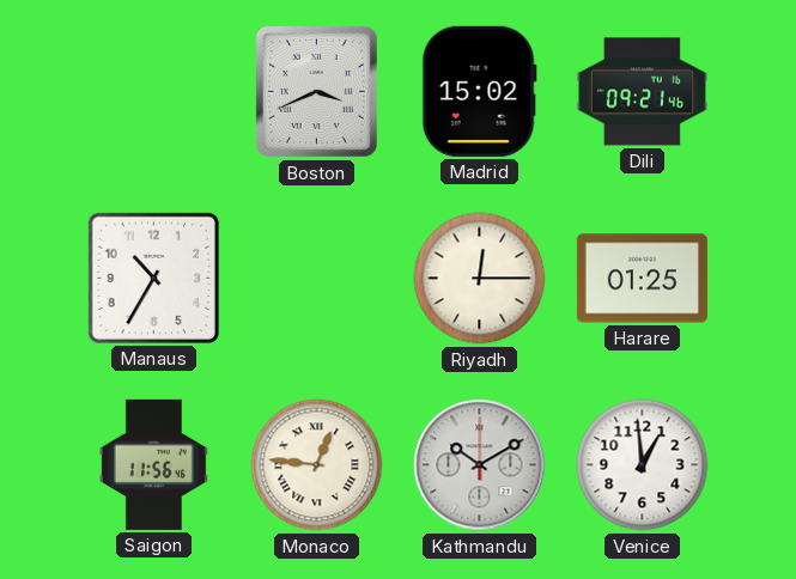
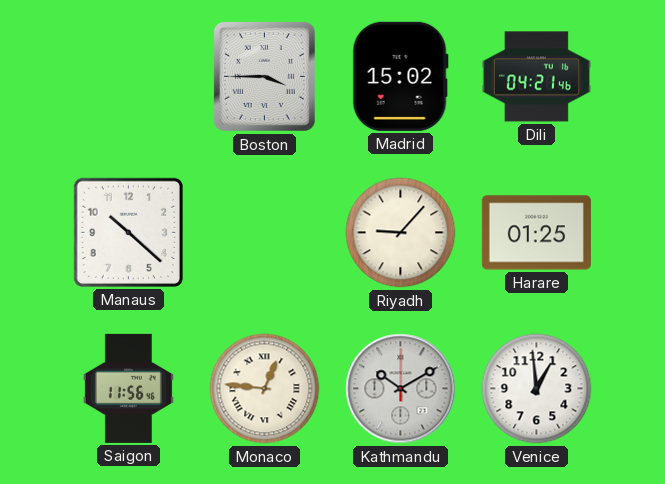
Boston: 3:41 -> 3:45
Dili: 09:21 -> 04:21
Manaus: 10:35 -> 10:22
Riyadh: 12:15 -> 9:07
